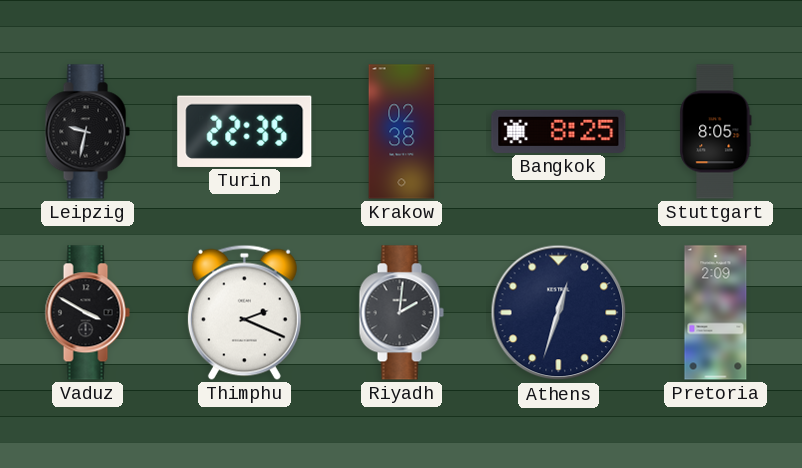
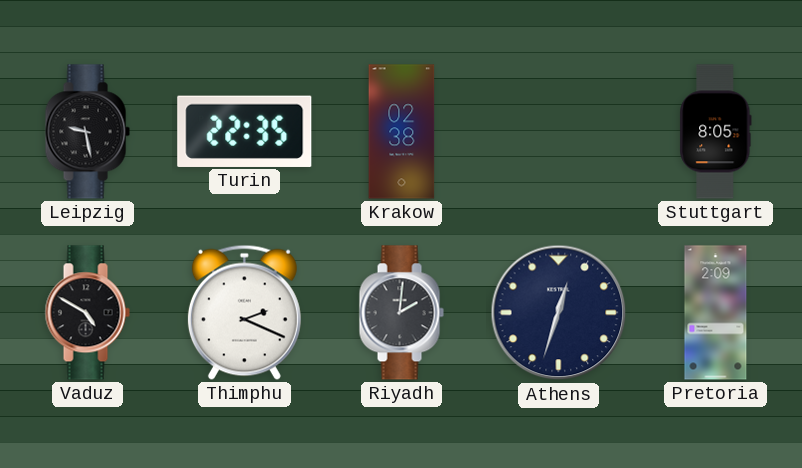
Leipzig: 9:32 -> 9:28
Bangkok: 8:25 -> none
Vaduz: 3:50 -> 4:50
